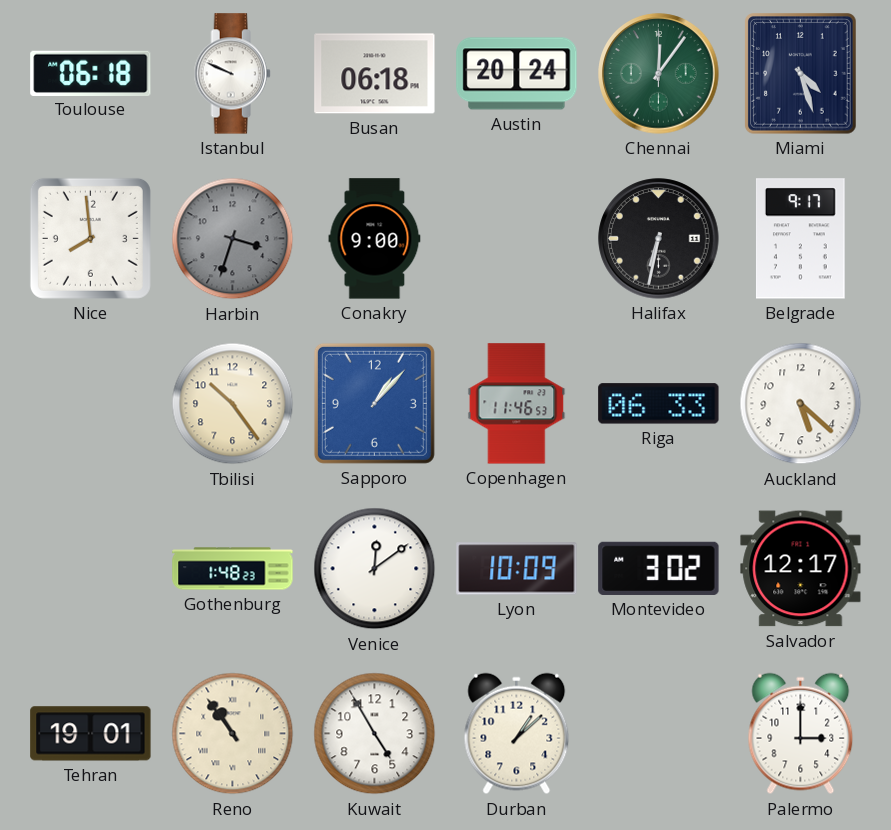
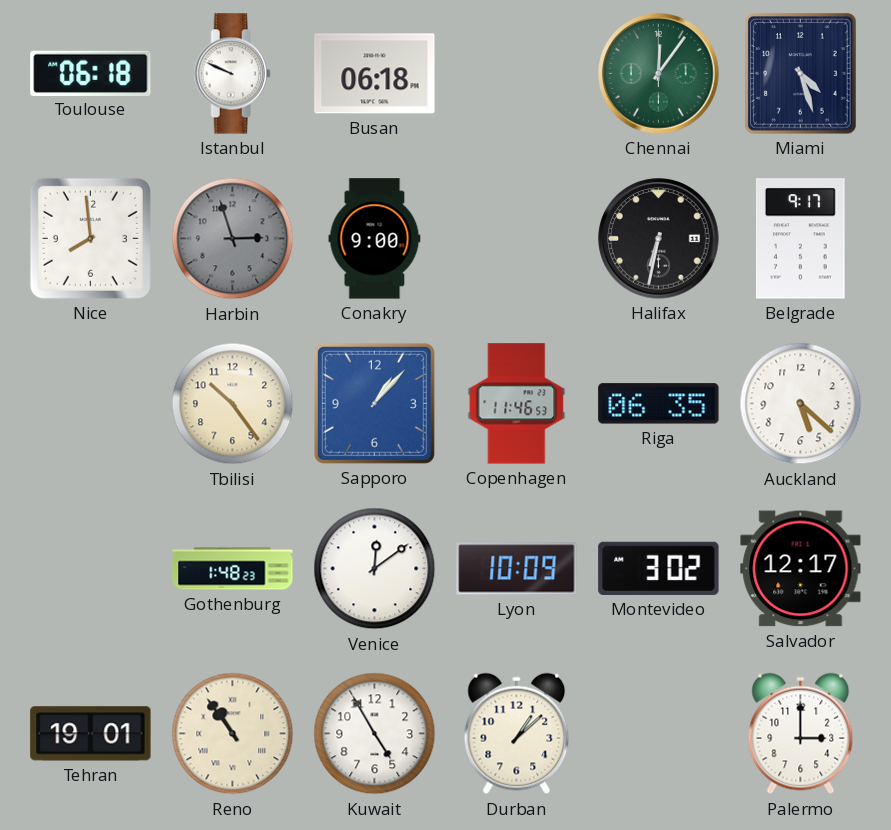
Austin: 20:24 -> none
Harbin: 3:33 -> 2:57
Riga: 06:33 -> 06:35
